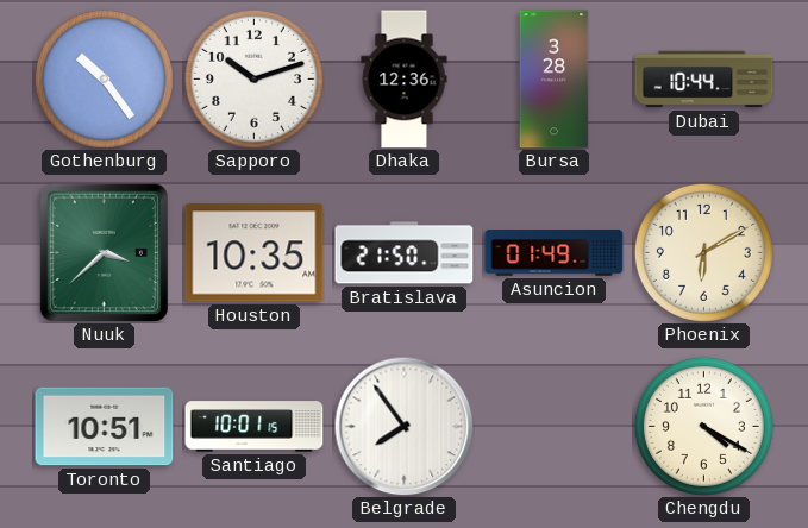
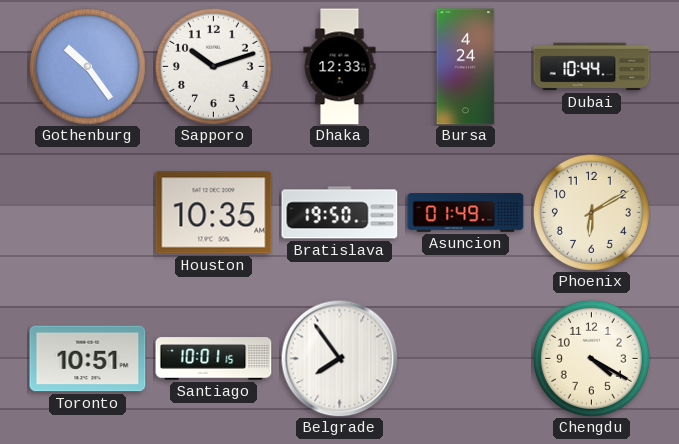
Dhaka: 12:36 -> 12:33
Bursa: 3:28 -> 4:24
Nuuk: 3:38 -> none
Bratislava: 21:50 -> 19:50
